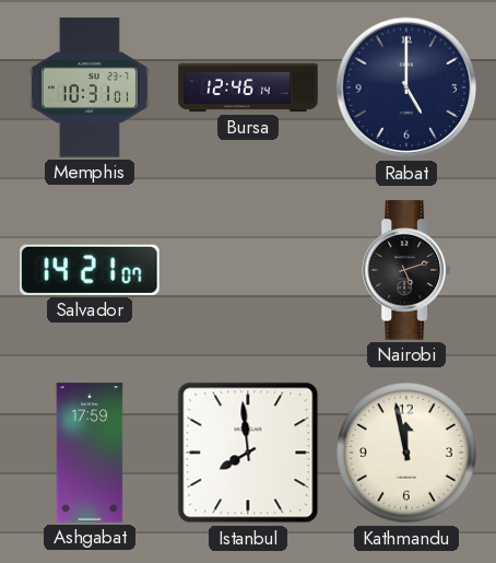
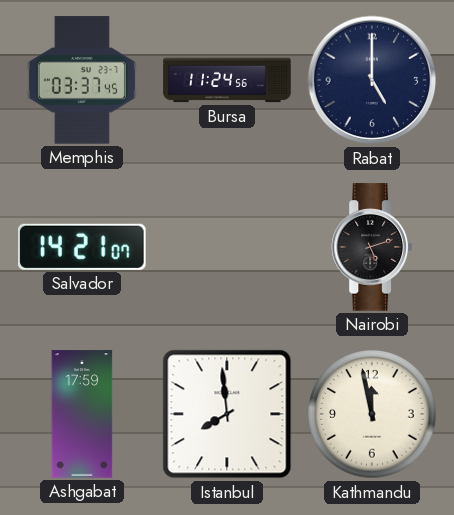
Memphis: 10:31 -> 03:37
Bursa: 12:46 -> 11:24
